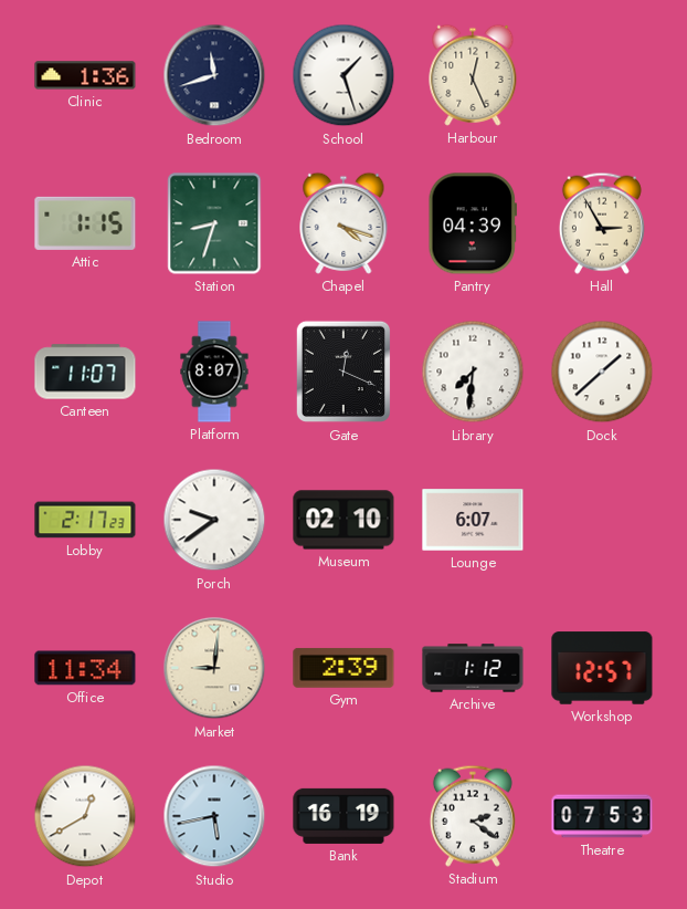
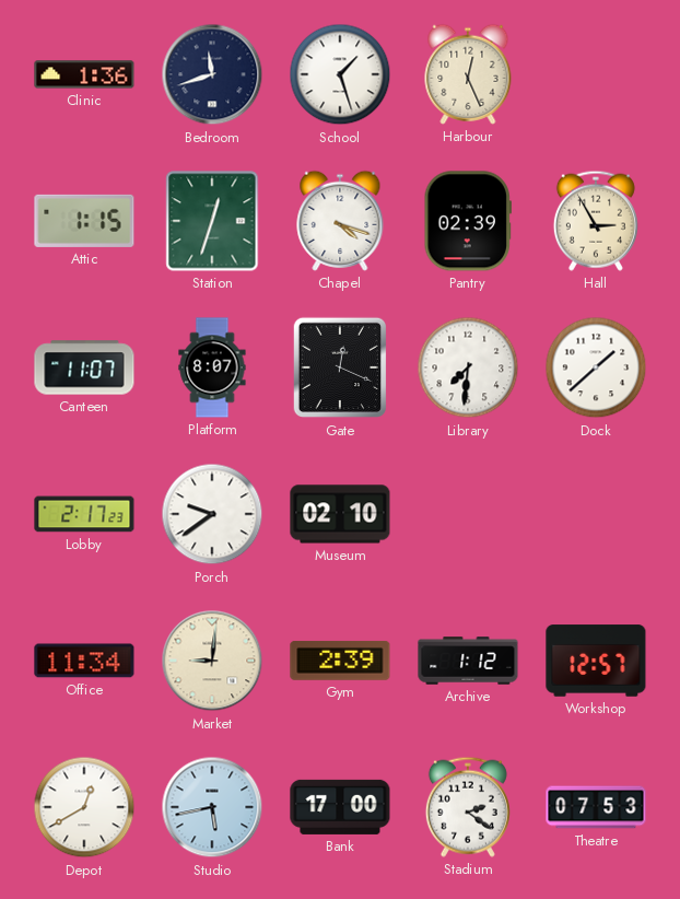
Station: 8:33 -> 12:33
Pantry: 04:39 -> 02:39
Lounge: 6:07 -> none
Bank: 16:19 -> 17:00
